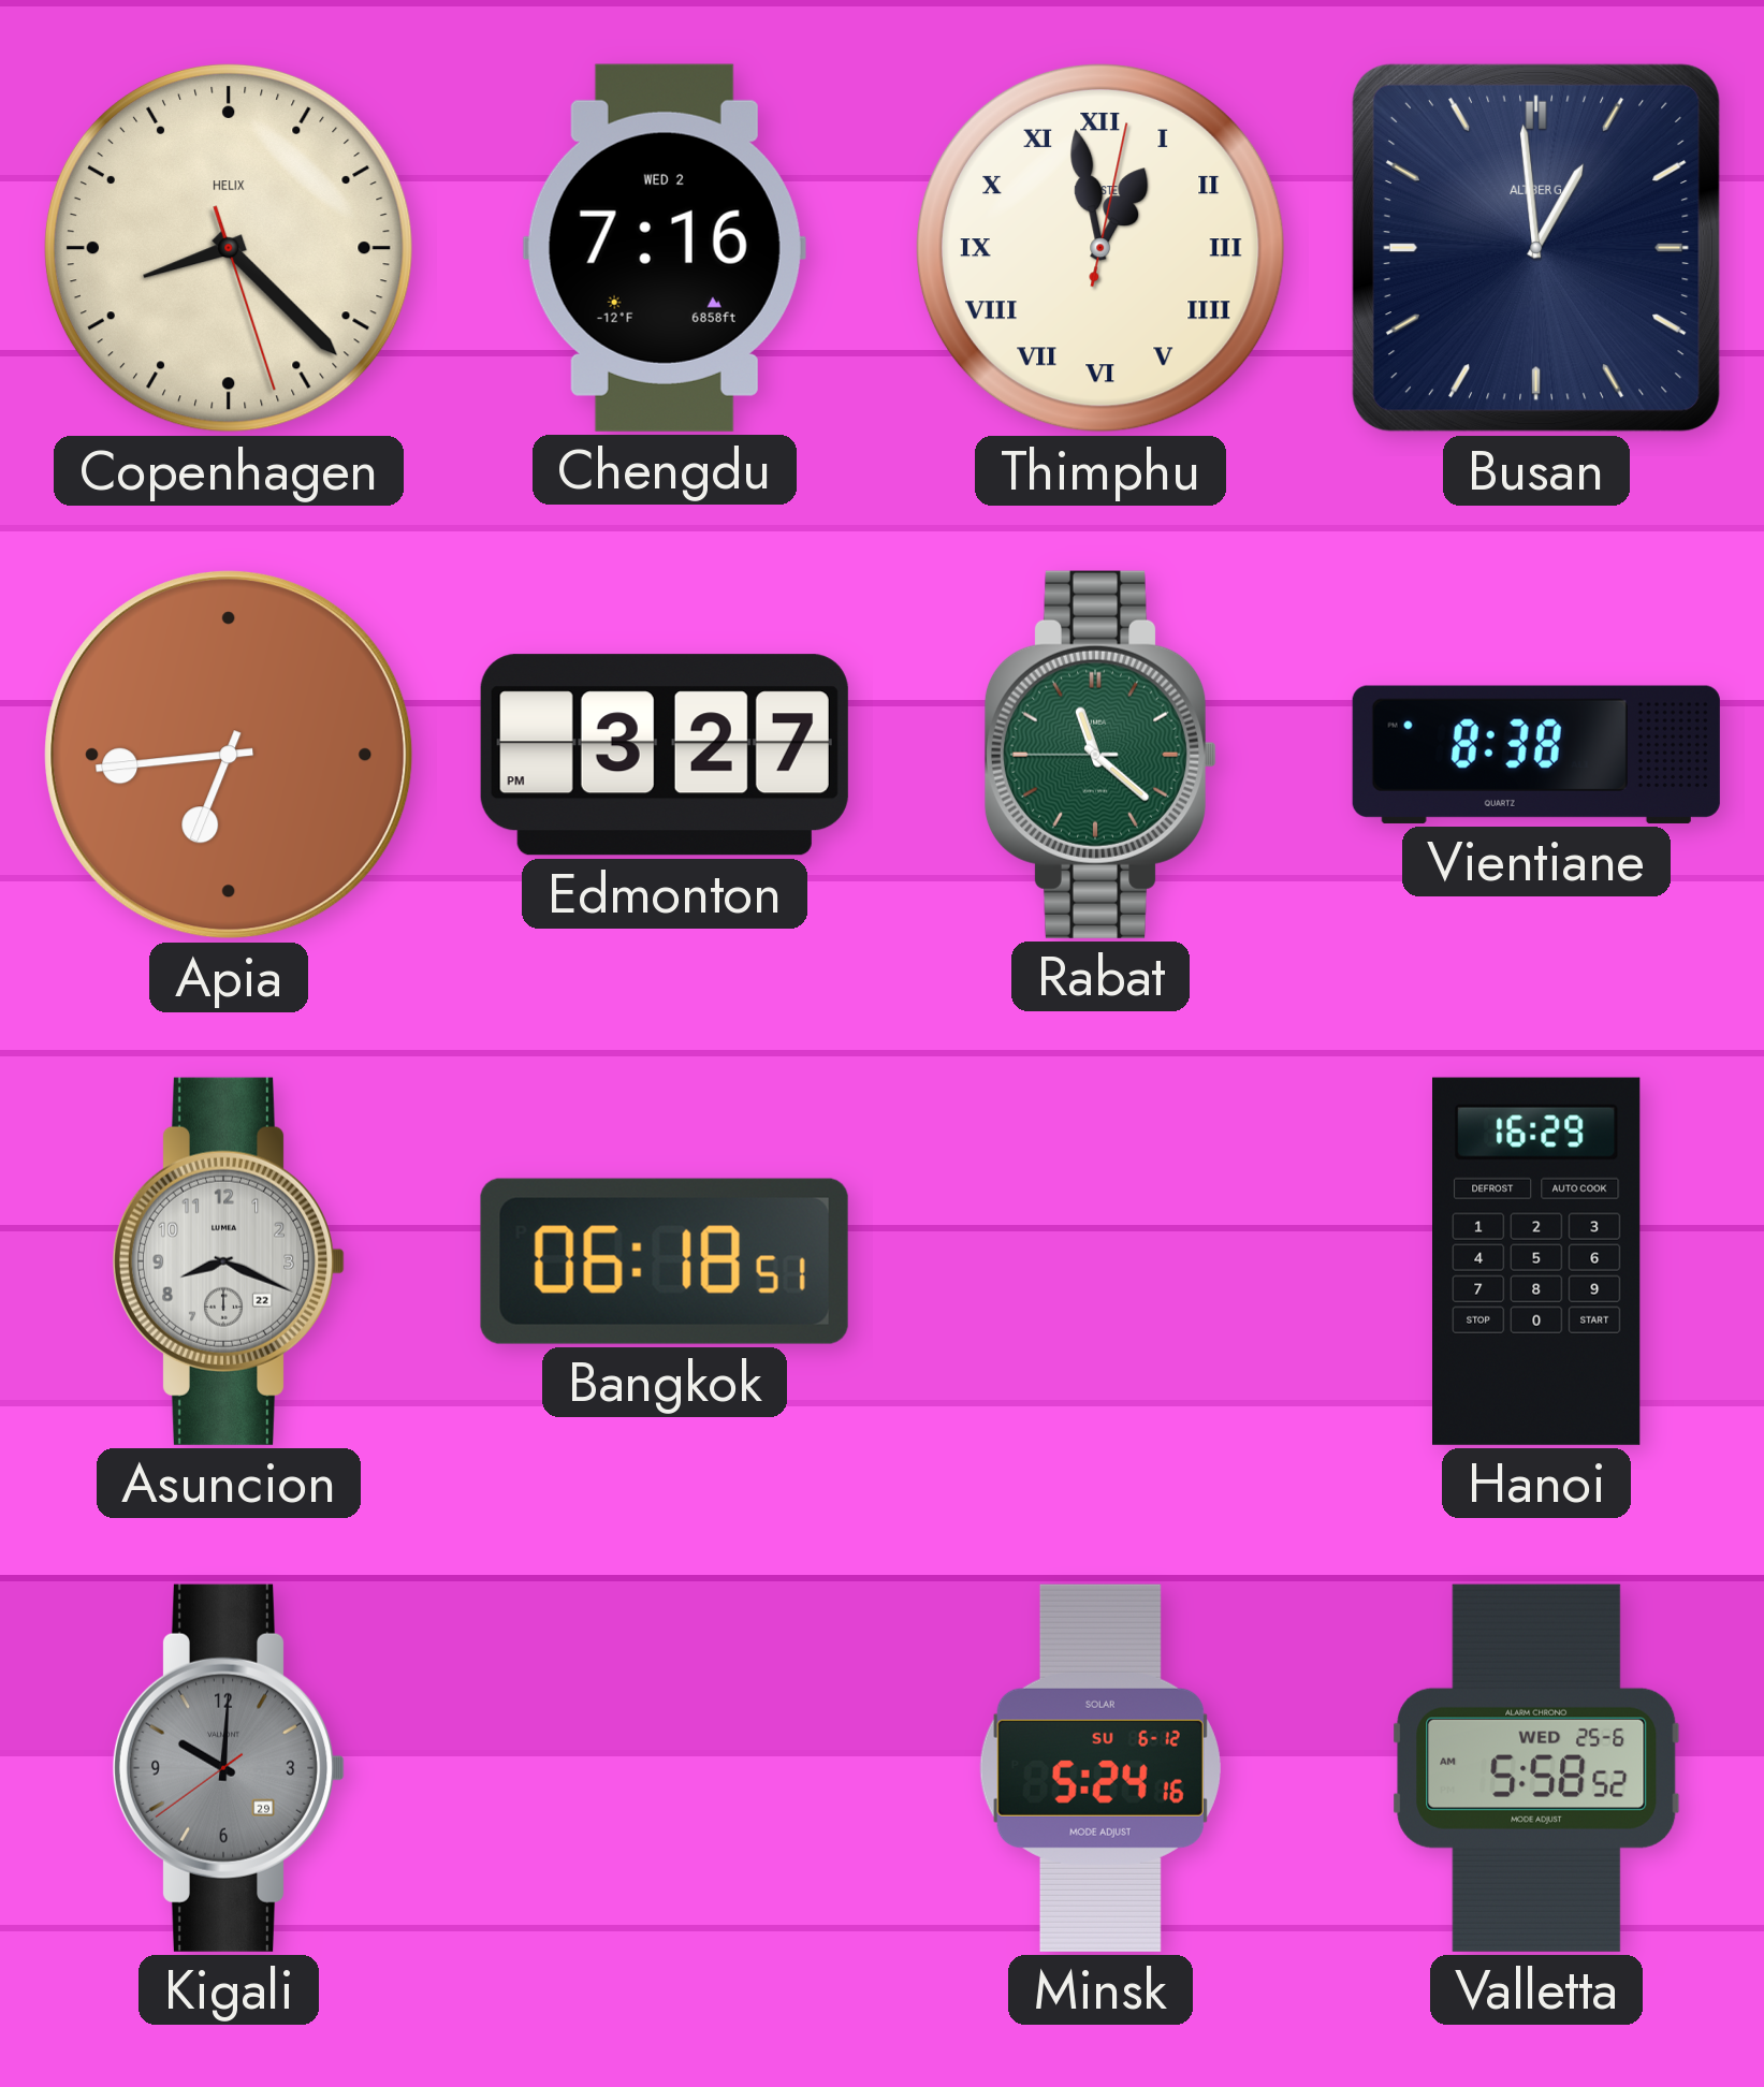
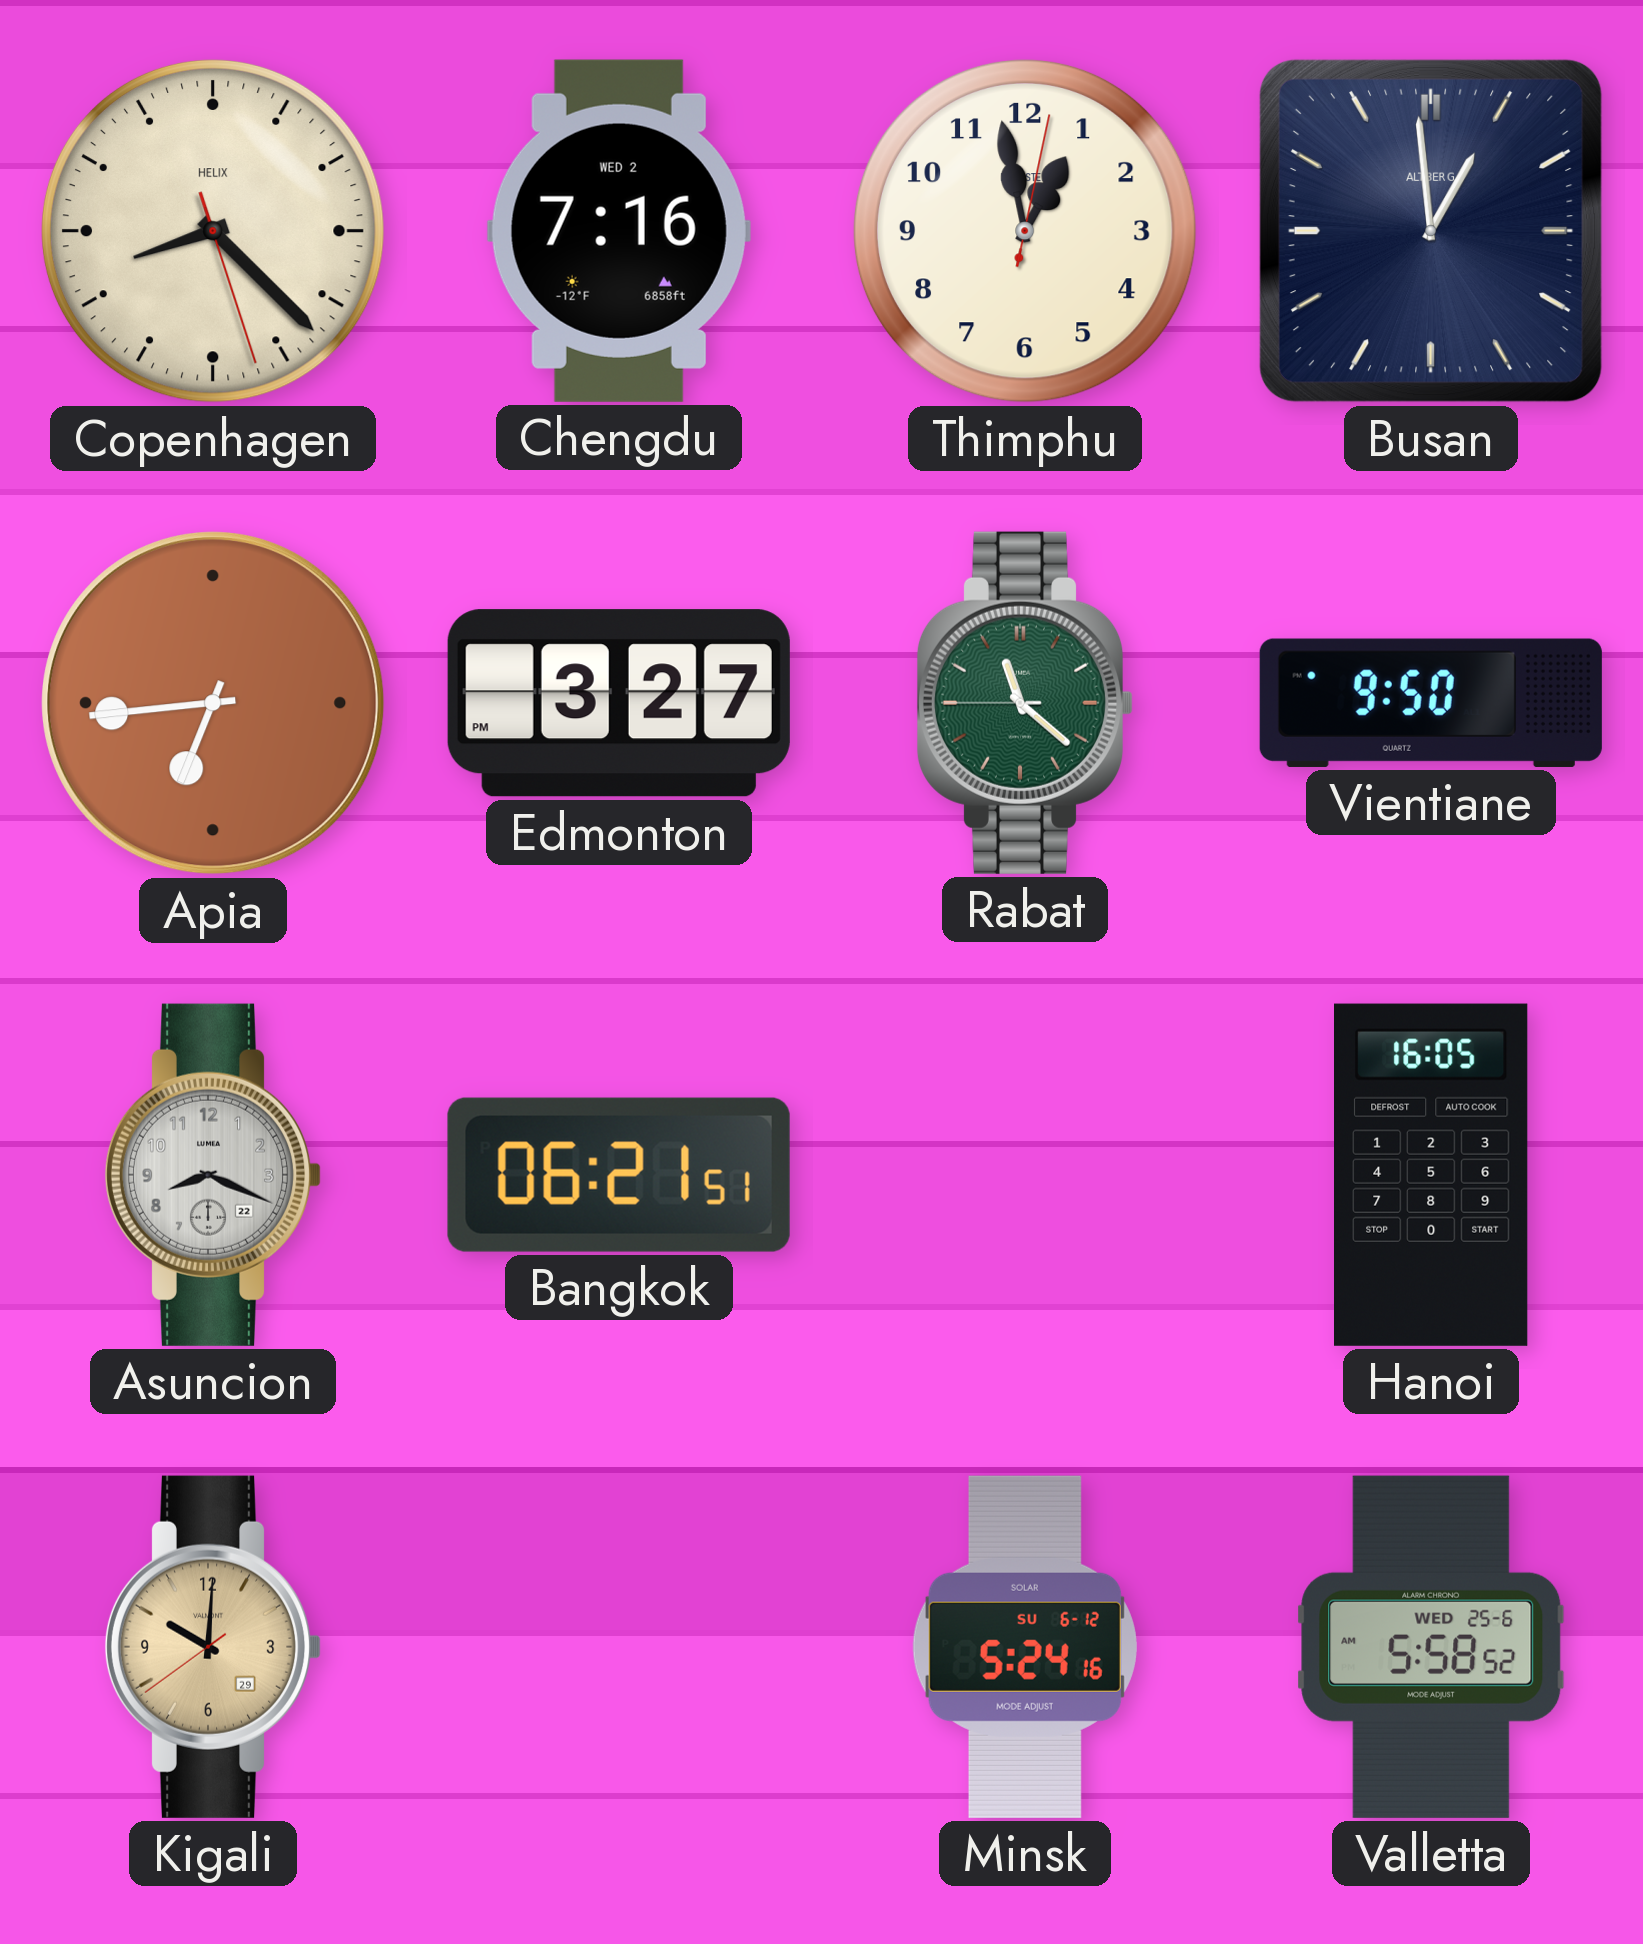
Thimphu numerals: Roman -> Arabic
Vientiane: 8:38 -> 9:50
Bangkok: 06:18 -> 06:21
Hanoi: 16:29 -> 16:05
Kigali dial: grey -> champagne
